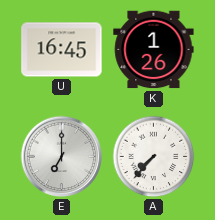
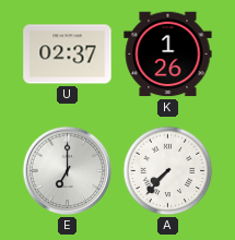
U: 16:45 -> 02:37
